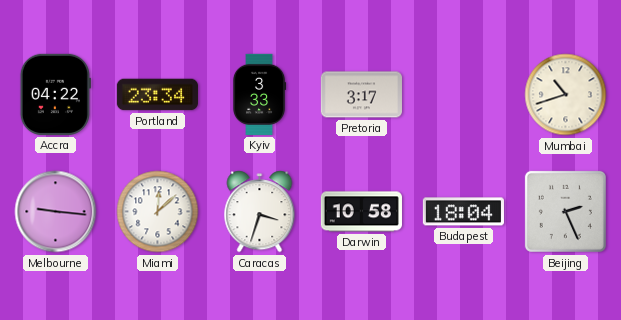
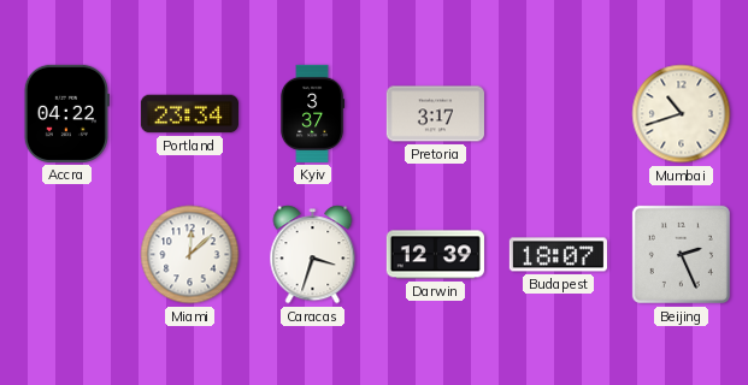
Kyiv: 3:33 -> 3:37
Melbourne: 9:16 -> none
Darwin: 10:58 -> 12:39
Budapest: 18:04 -> 18:07
